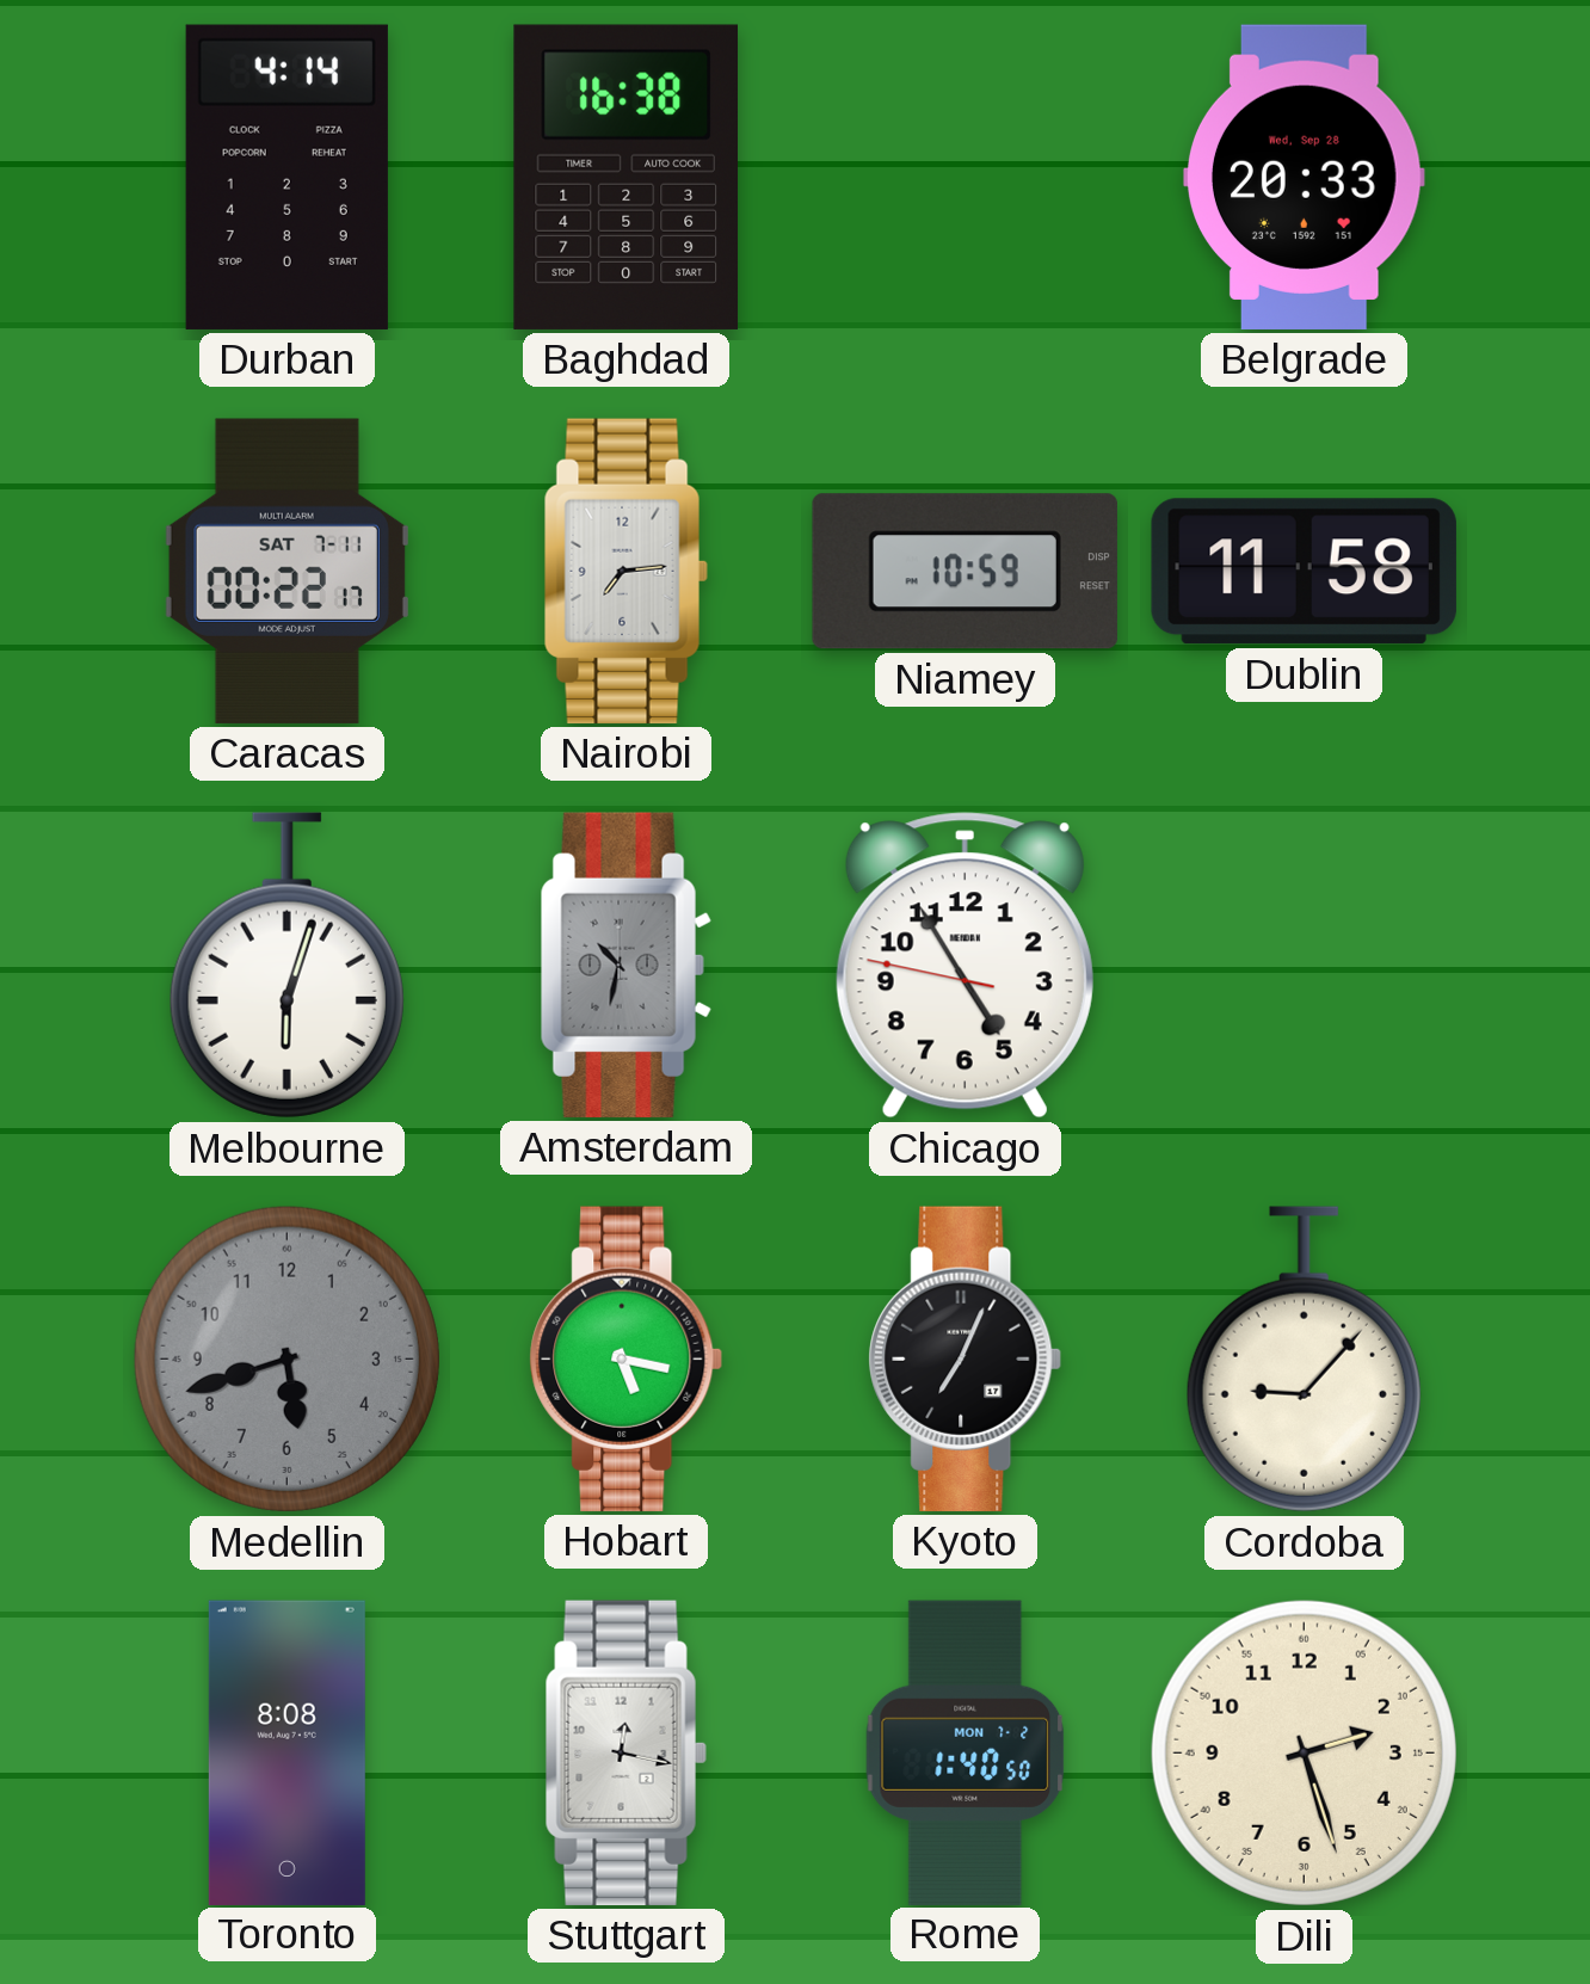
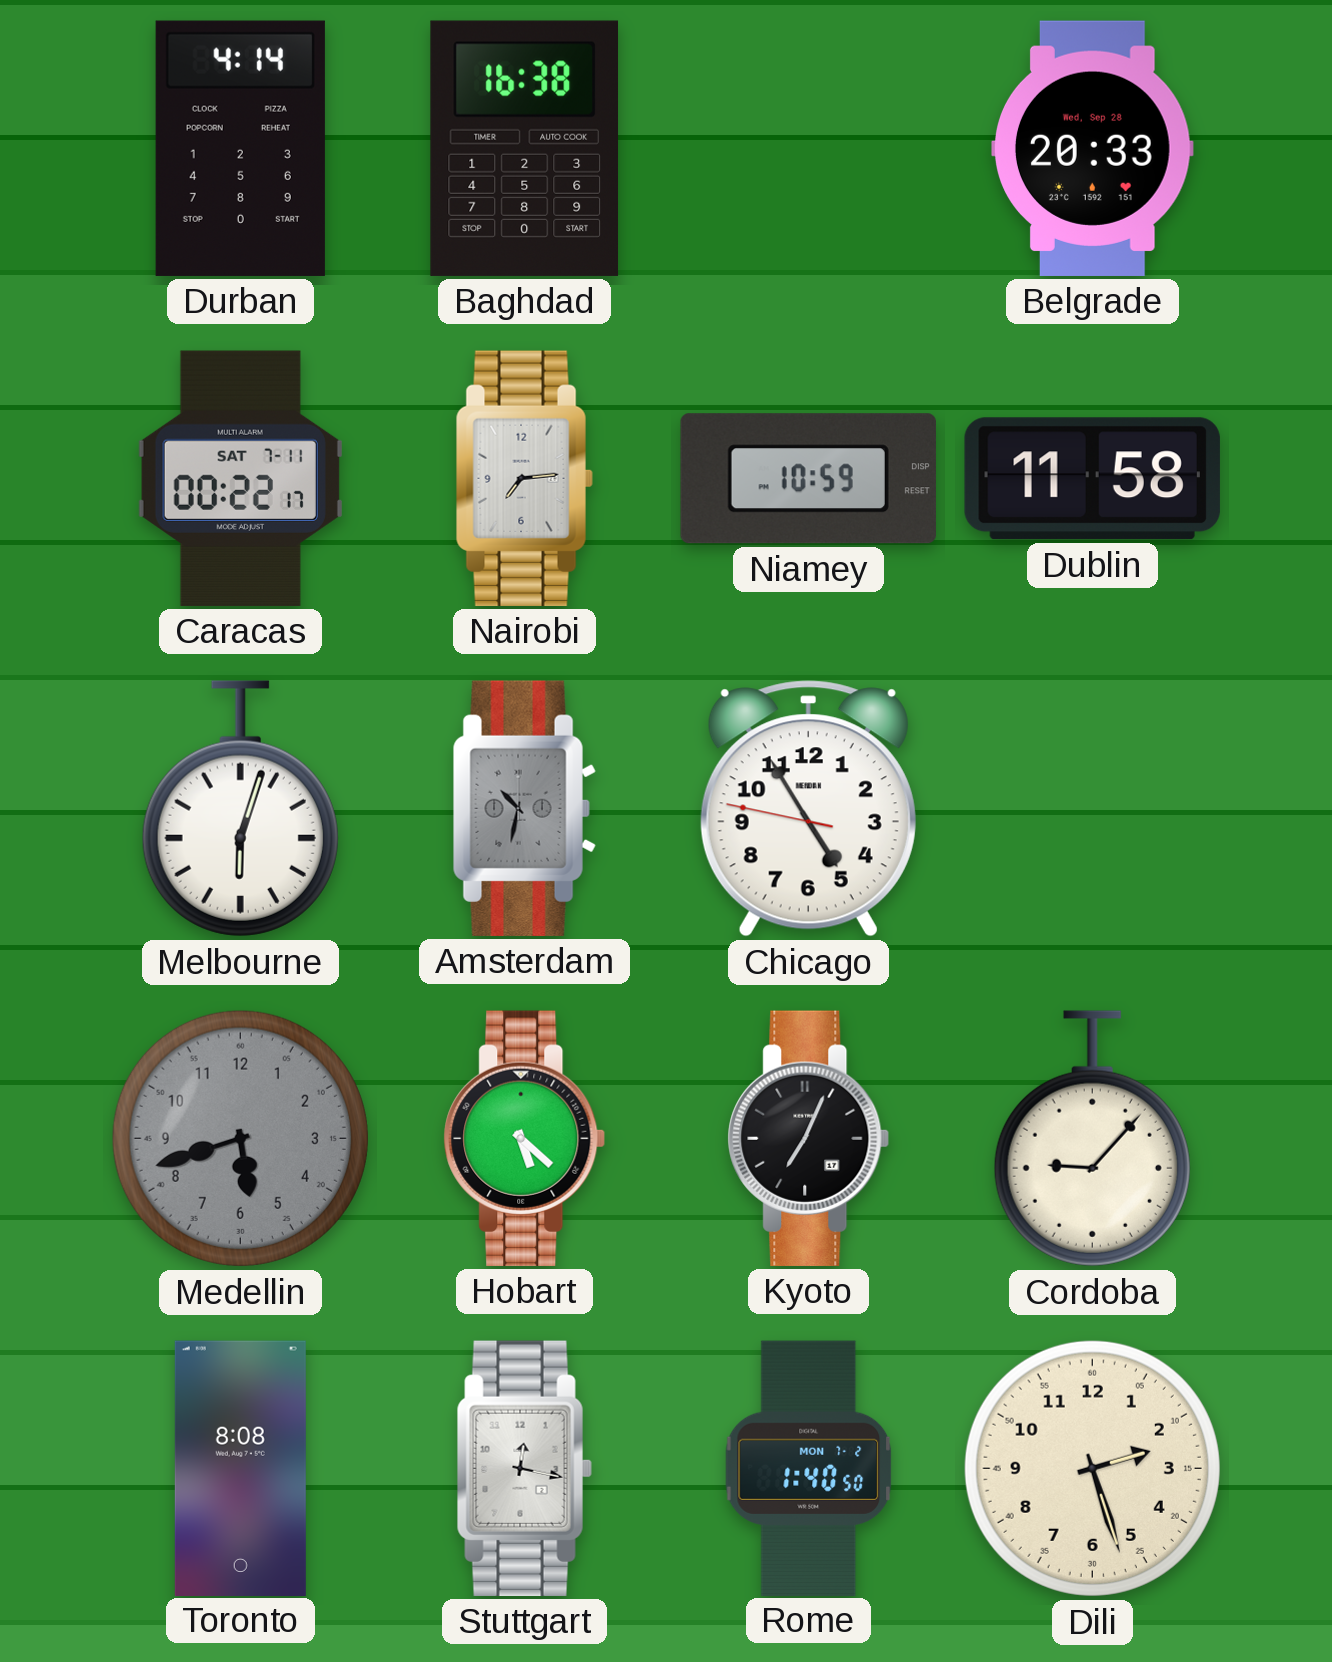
Hobart: 5:17 -> 5:22
